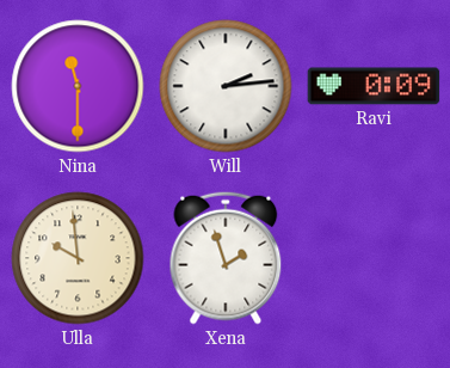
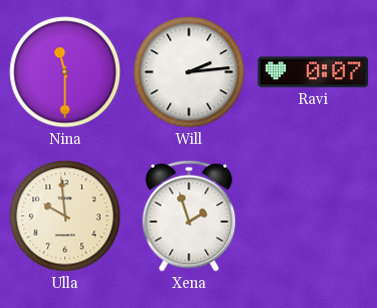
Ravi: 0:09 -> 0:07
